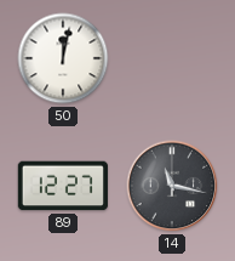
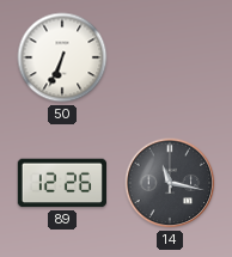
50: 12:02 -> 6:34
89: 12:27 -> 12:26
